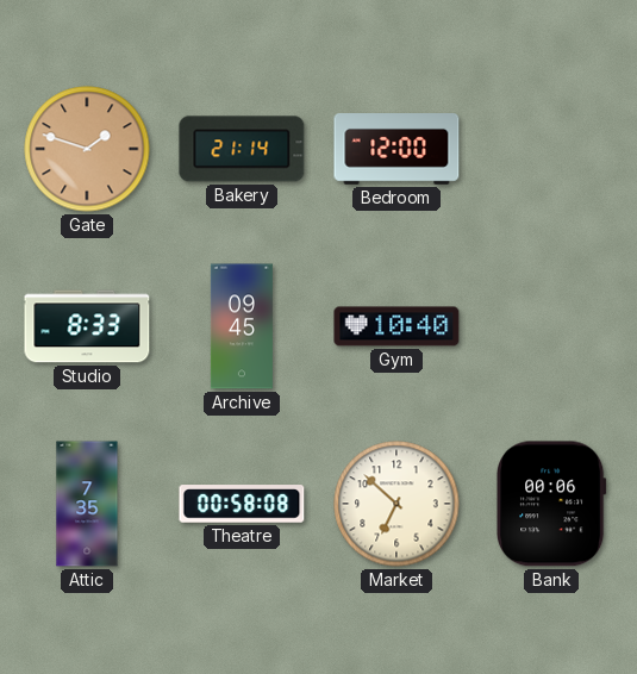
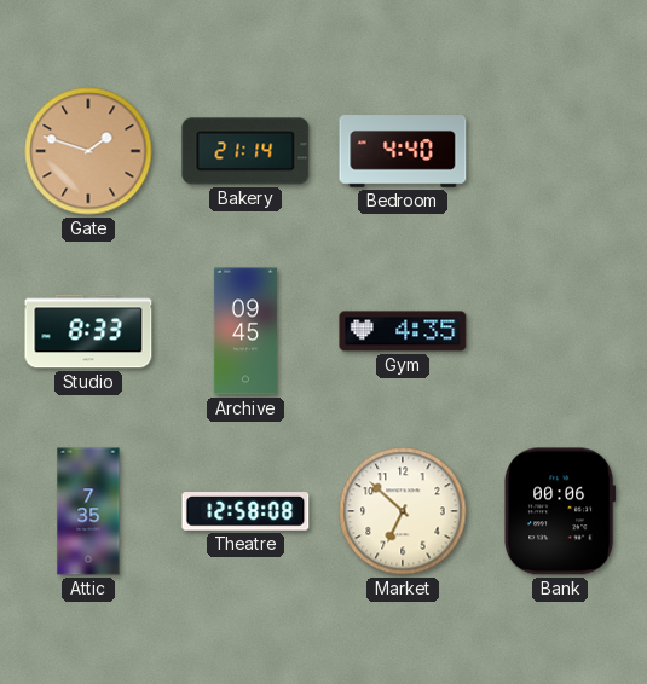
Bedroom: 12:00 -> 4:40
Gym: 10:40 -> 4:35
Theatre: 00:58 -> 12:58
